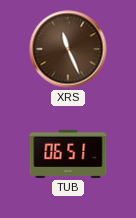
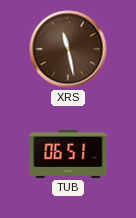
XRS: 11:26 -> 11:28
